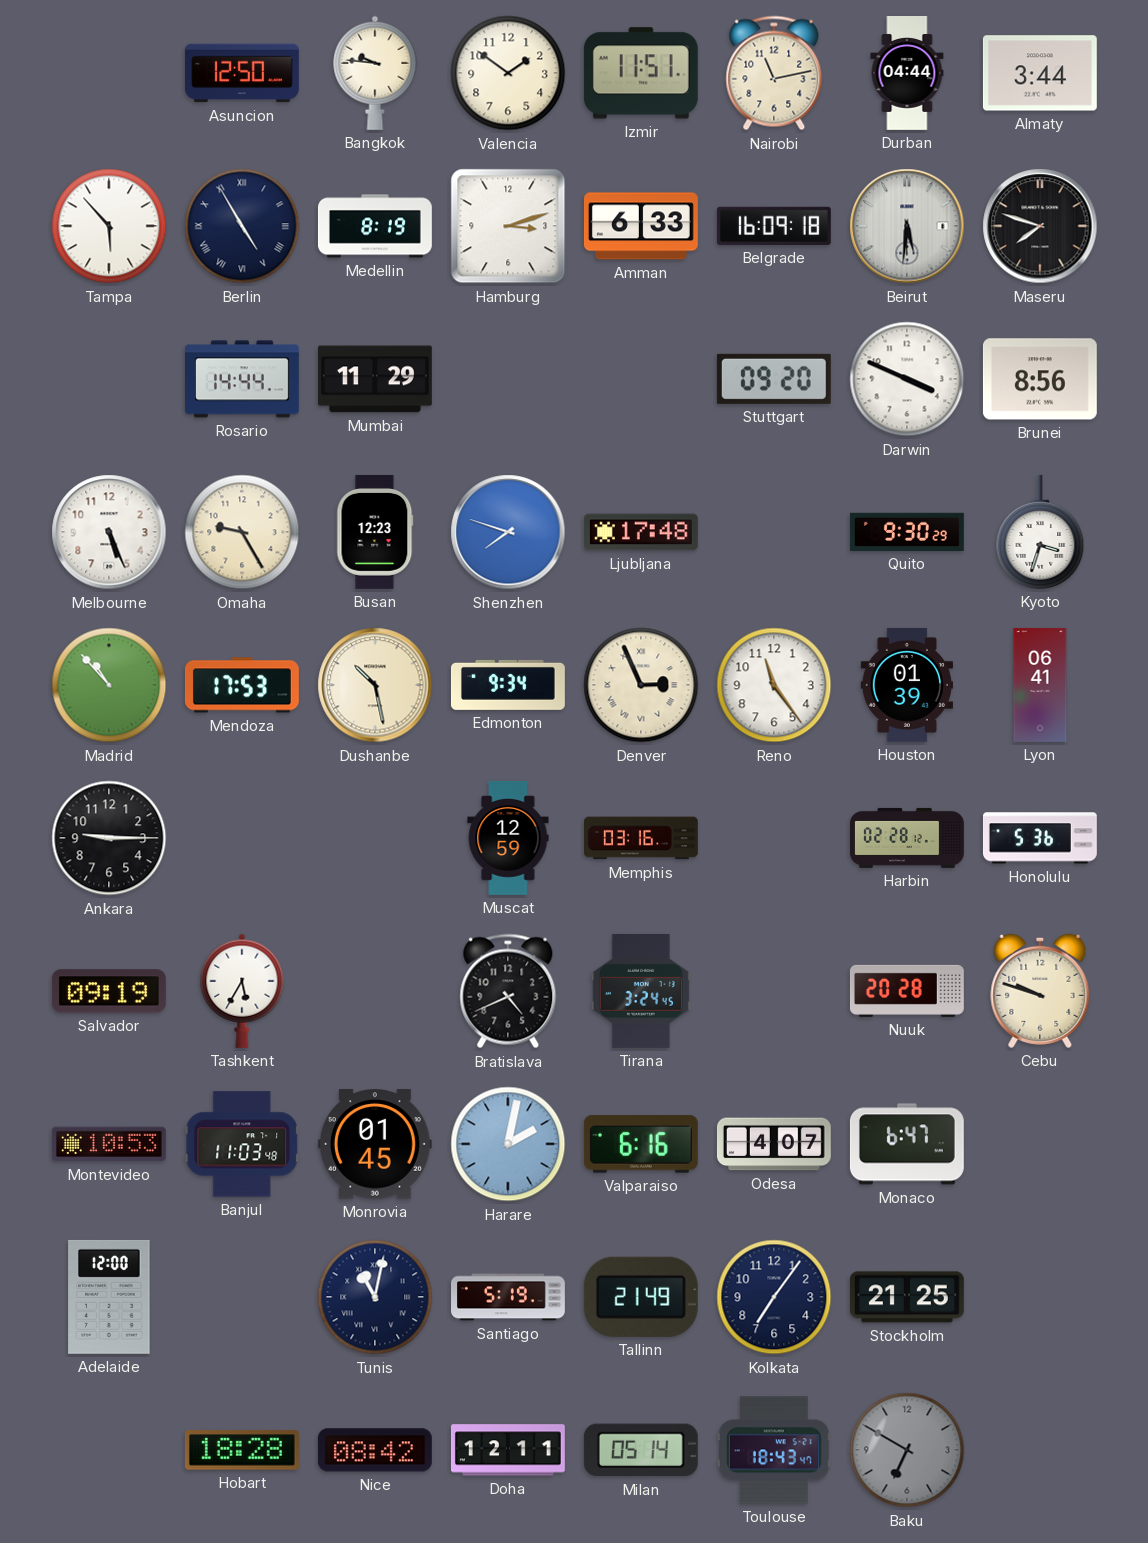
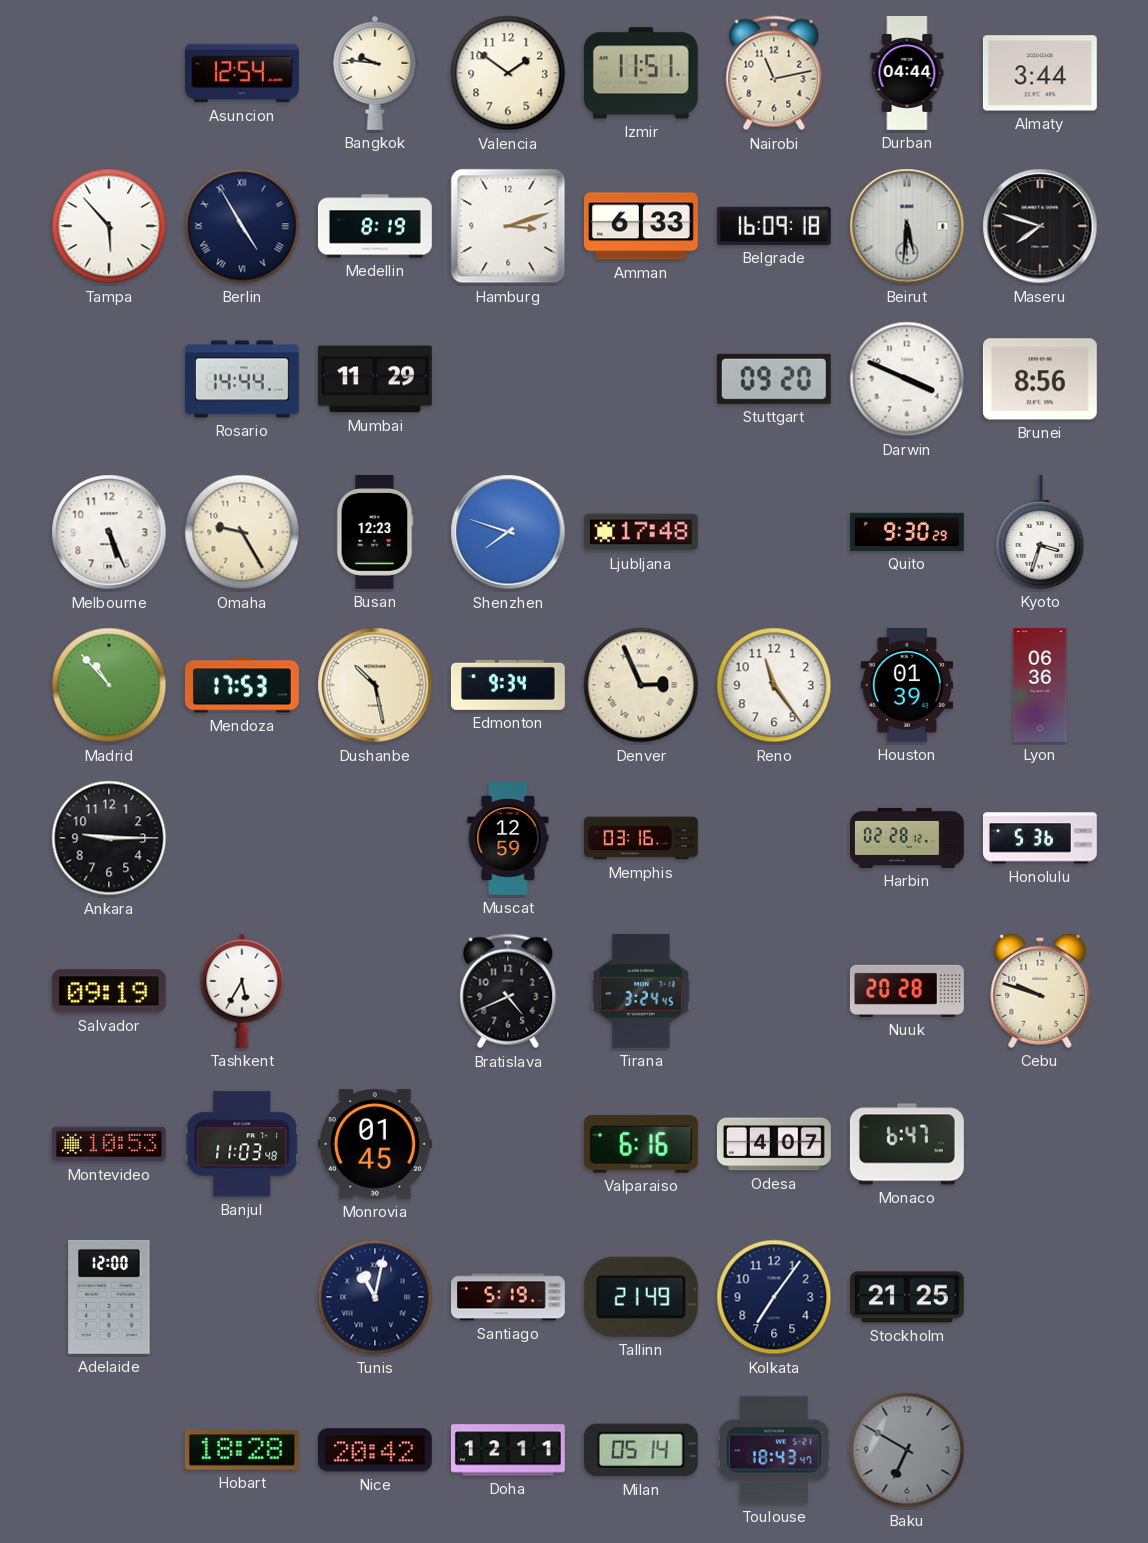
Asuncion: 12:50 -> 12:54
Lyon: 06:41 -> 06:36
Harare: 2:02 -> none
Nice: 08:42 -> 20:42
